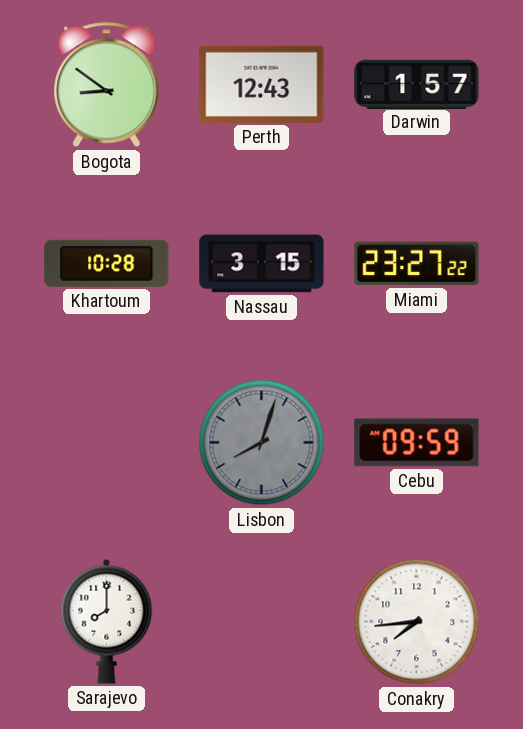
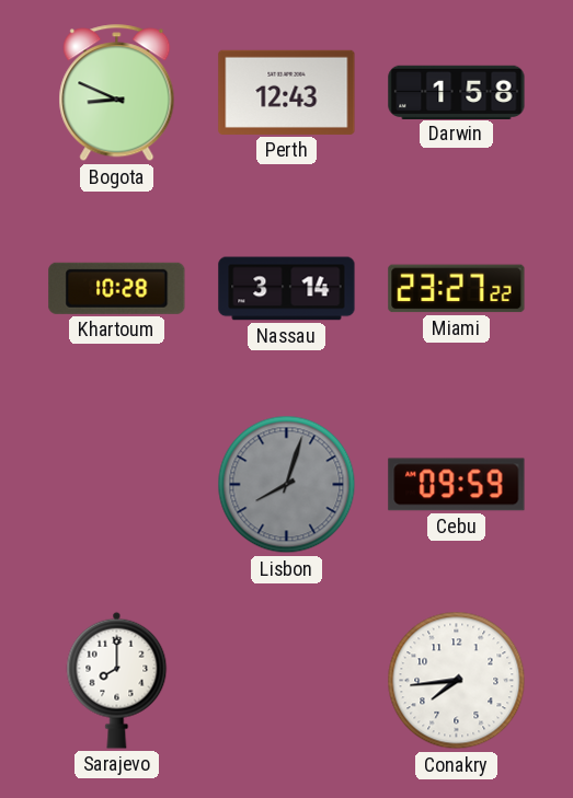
Bogota: 8:51 -> 8:49
Darwin: 1:57 -> 1:58
Nassau: 3:15 -> 3:14
